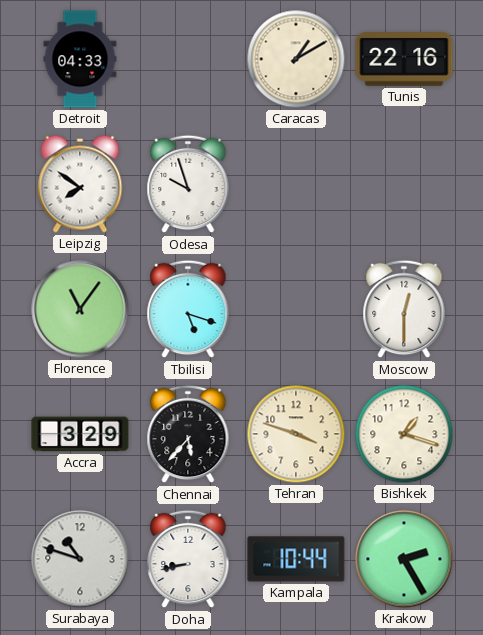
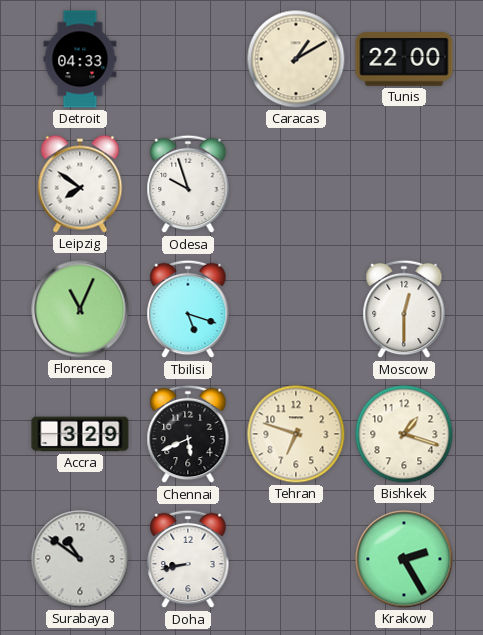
Tunis: 22:16 -> 22:00
Florence: 11:06 -> 11:04
Chennai: 5:37 -> 5:41
Tehran: 3:48 -> 6:48
Surabaya: 10:48 -> 10:51
Kampala: 10:44 -> none
